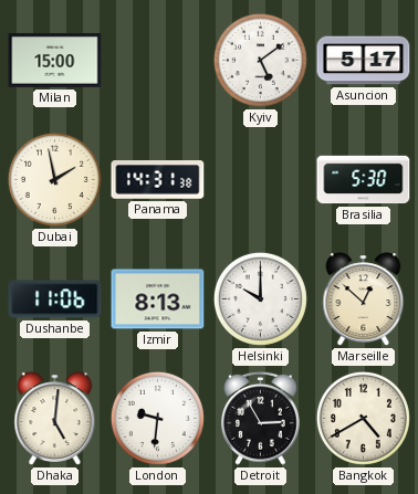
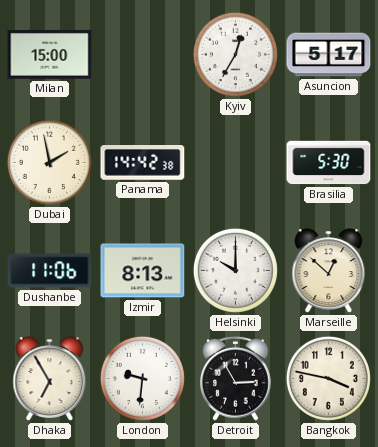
Kyiv: 5:09 -> 12:35
Panama: 14:31 -> 14:42
Dhaka: 5:01 -> 6:55
Bangkok: 4:40 -> 3:47
